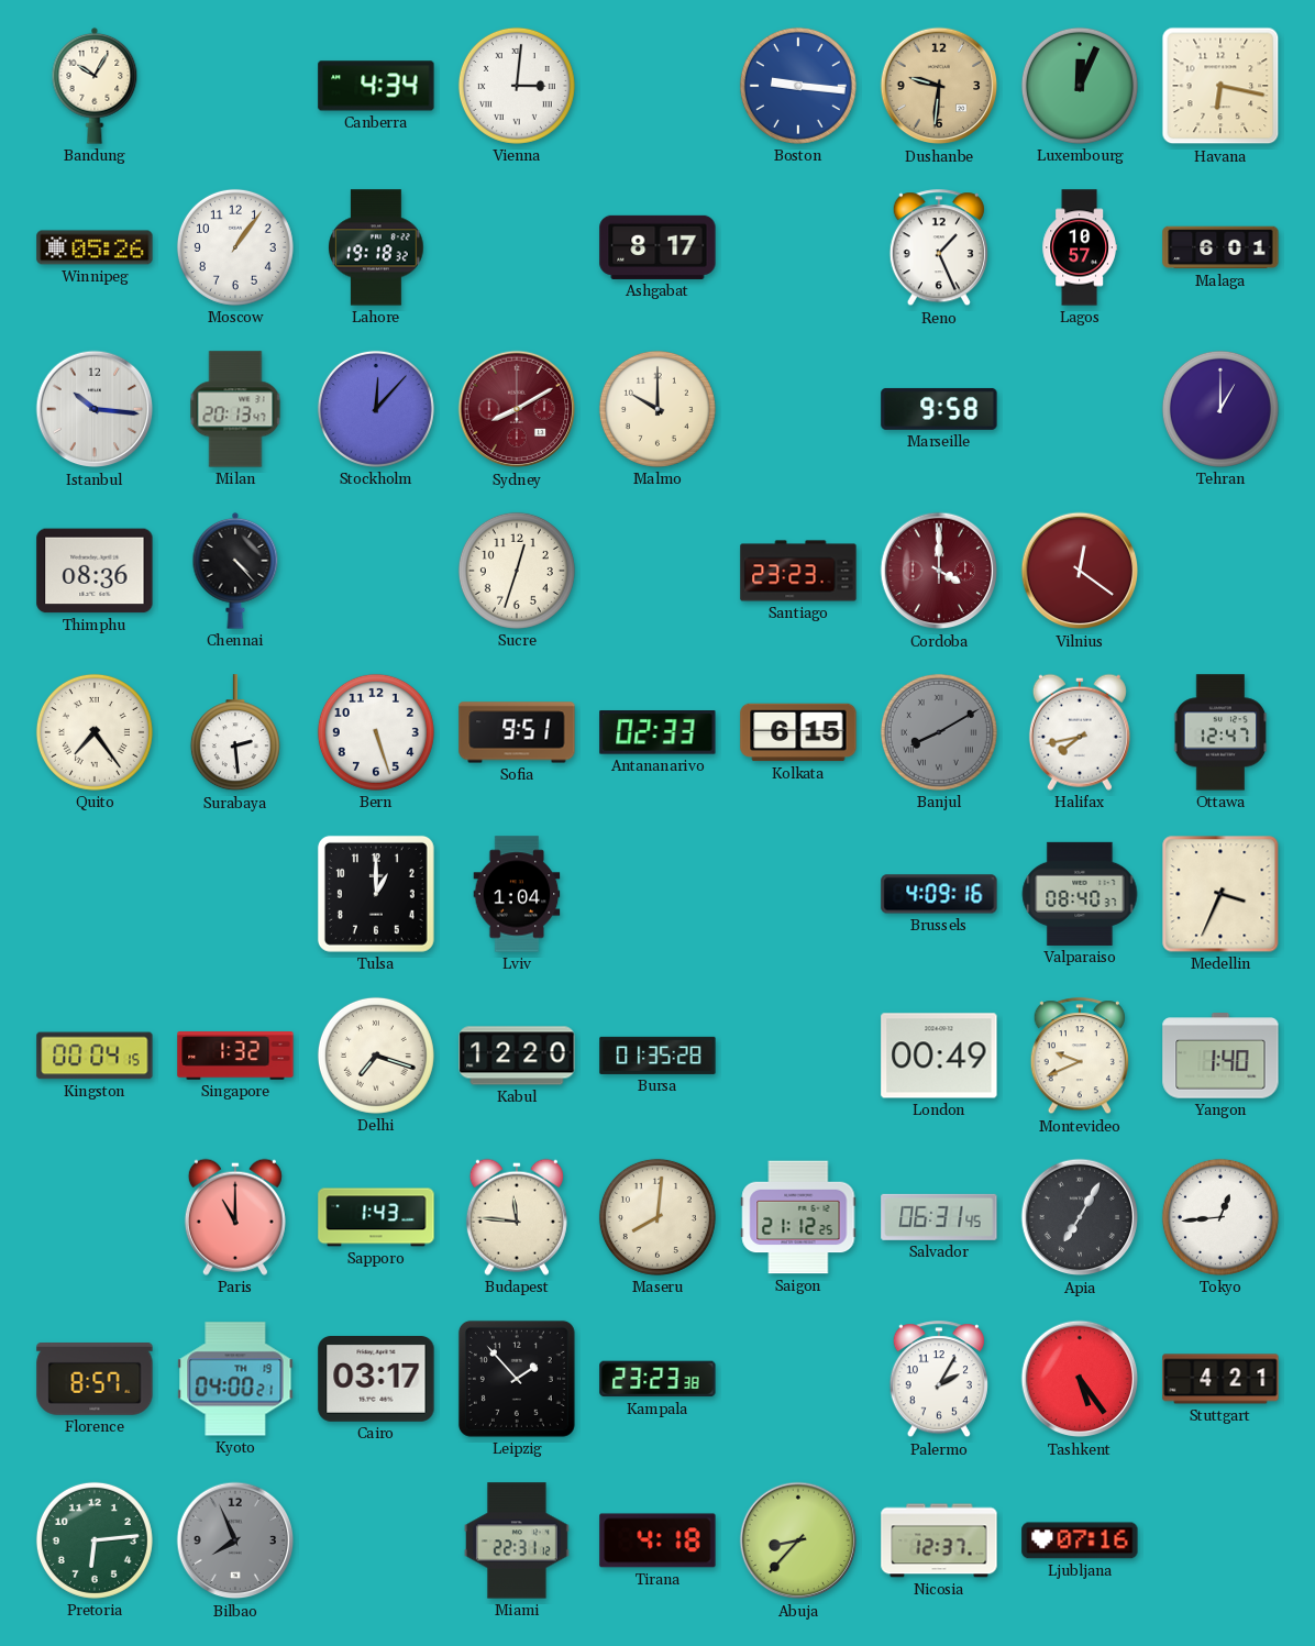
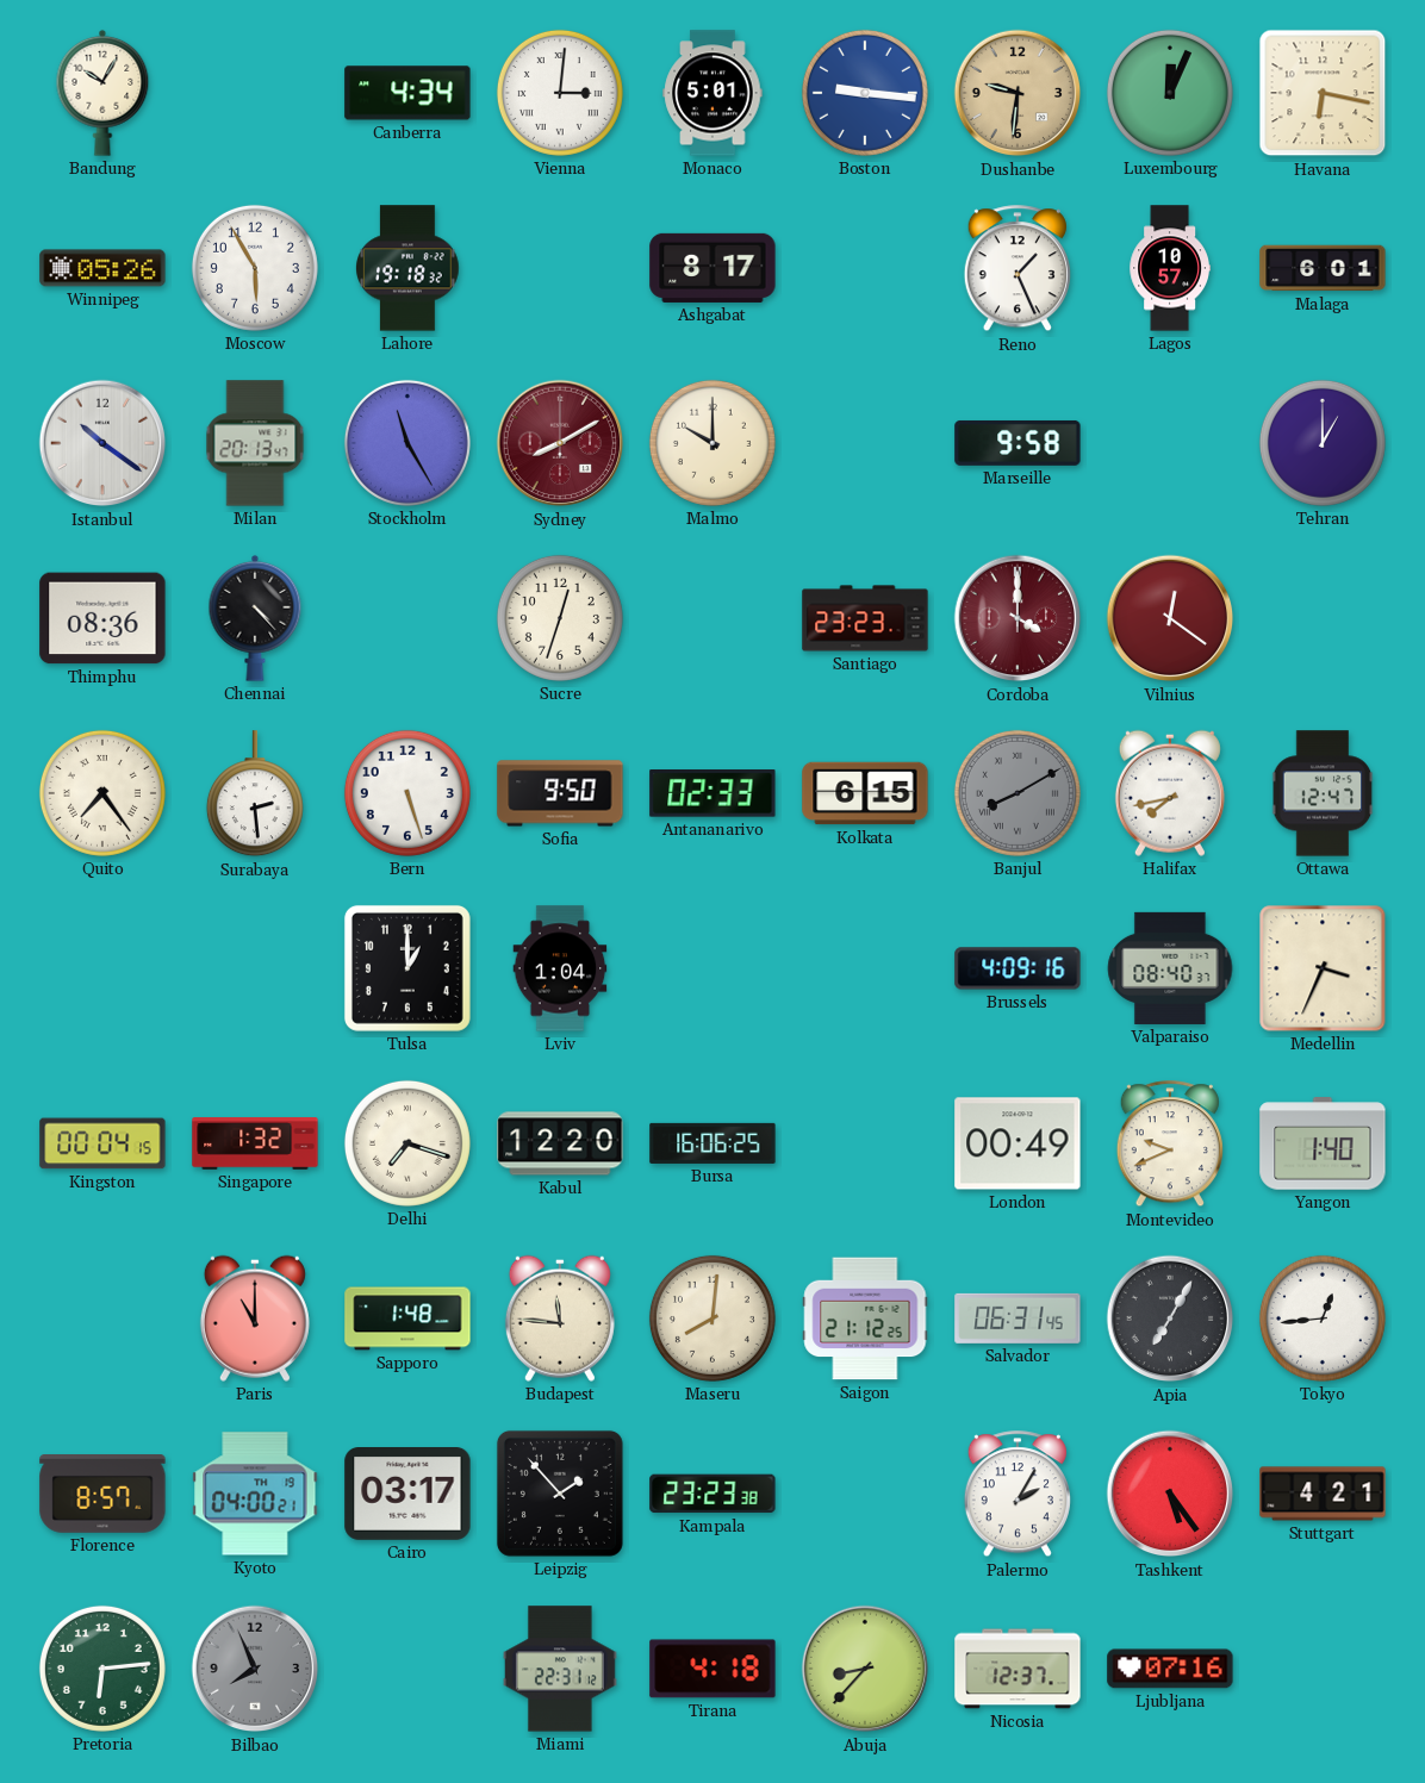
Monaco: none -> 5:01
Moscow: 1:06 -> 5:55
Istanbul: 10:16 -> 10:21
Stockholm: 12:07 -> 11:25
Sofia: 9:51 -> 9:50
Bursa: 01:35 -> 16:06
Sapporo: 1:43 -> 1:48
